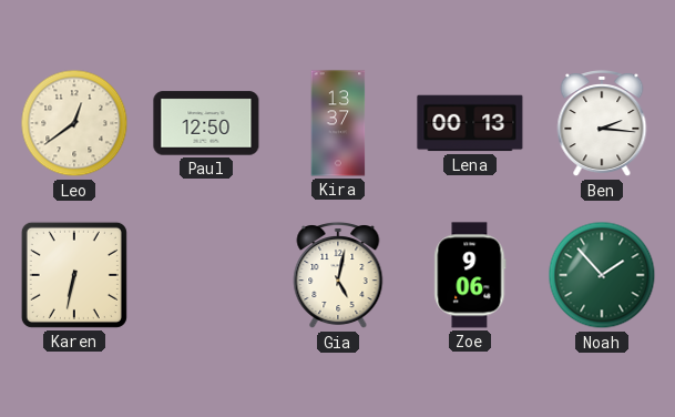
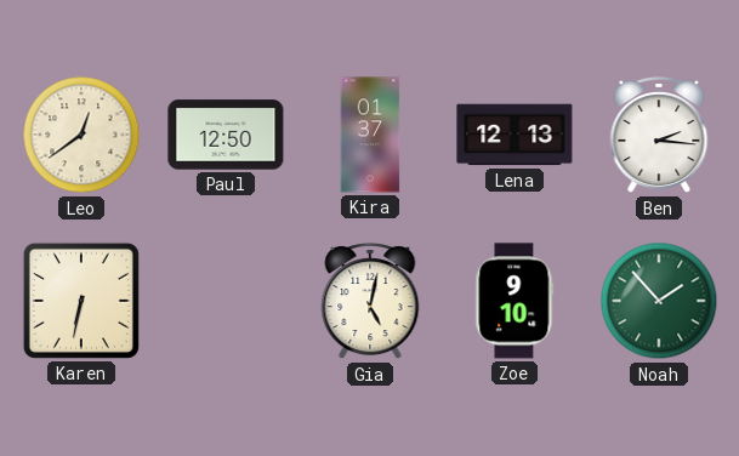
Kira: 13:37 -> 01:37
Lena: 00:13 -> 12:13
Zoe: 9:06 -> 9:10
